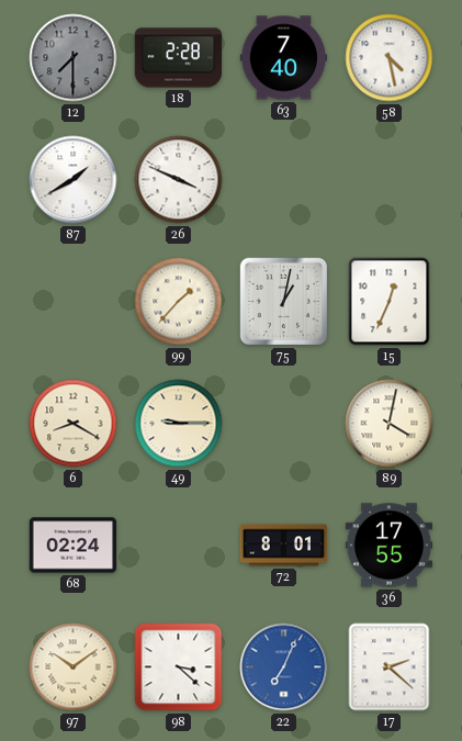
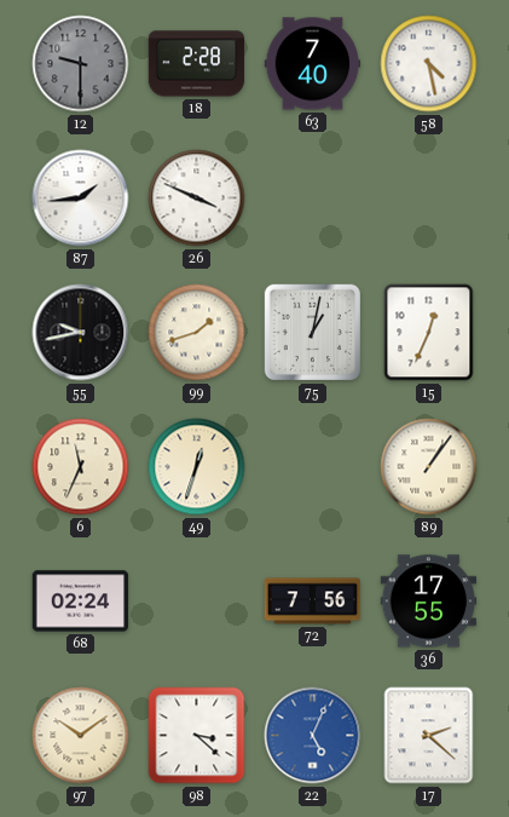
12: 7:30 -> 9:30
87: 1:40 -> 1:44
55: none -> 9:43
99: 1:37 -> 1:42
6: 8:20 -> 11:34
49: 9:15 -> 12:33
89: 4:02 -> 1:06
72: 8:01 -> 7:56
22: 7:04 -> 5:04
